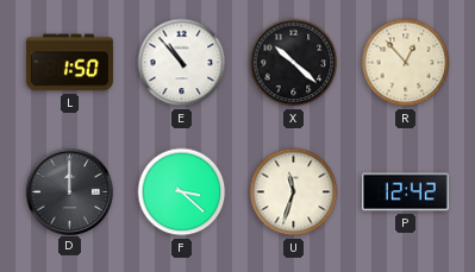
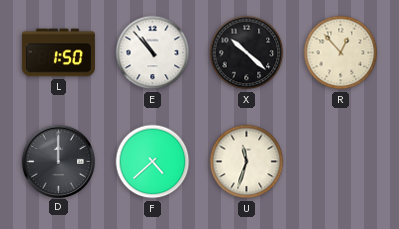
F: 3:22 -> 4:38
P: 12:42 -> none
